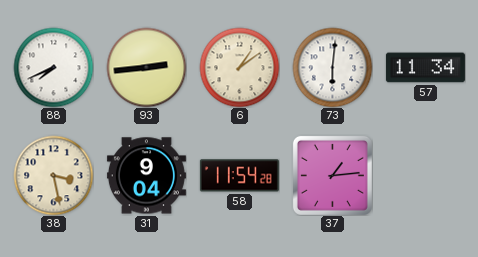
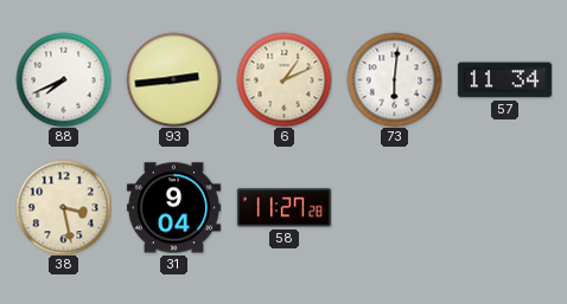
6: 1:09 -> 1:11
58: 11:54 -> 11:27
37: 1:14 -> none
